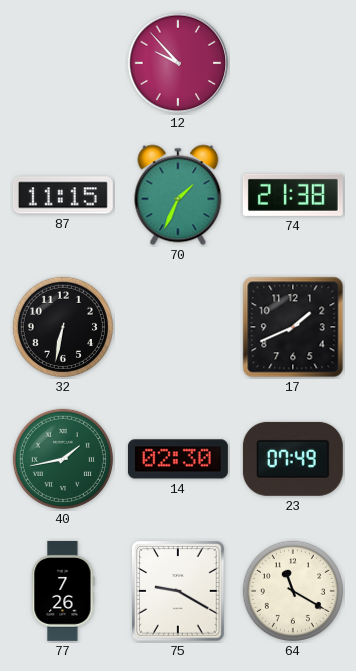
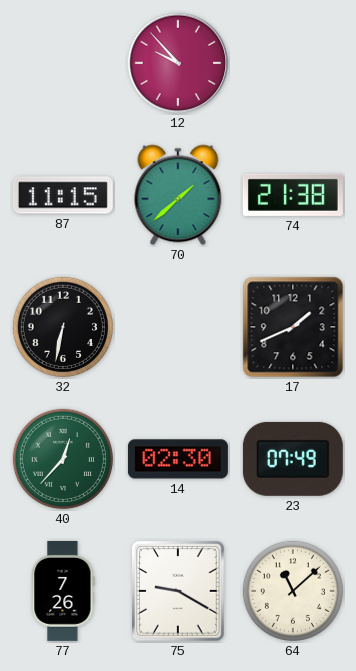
70: 1:34 -> 1:38
40: 1:43 -> 12:37
64: 11:20 -> 11:08
